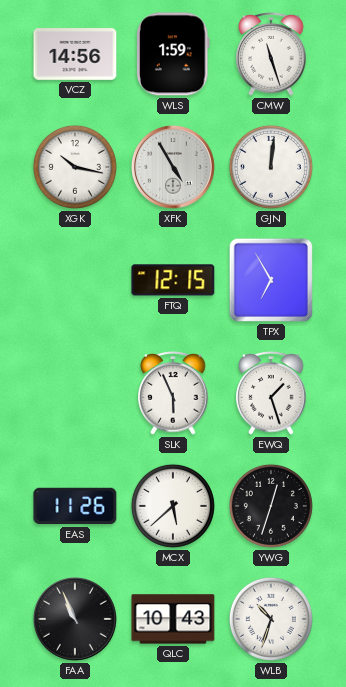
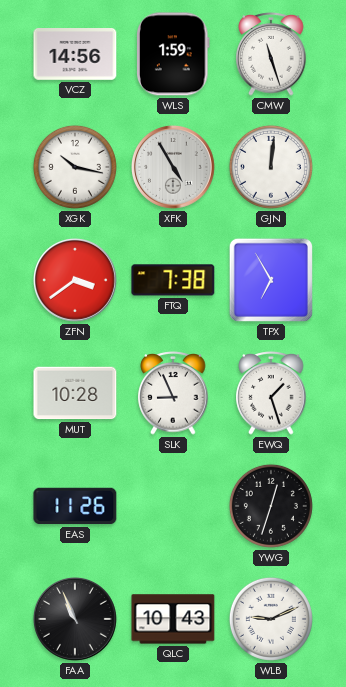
ZFN: none -> 3:39
FTQ: 12:15 -> 7:38
MUT: none -> 10:28
SLK: 5:56 -> 8:56
MCX: 5:38 -> none
WLB: 10:33 -> 9:11
